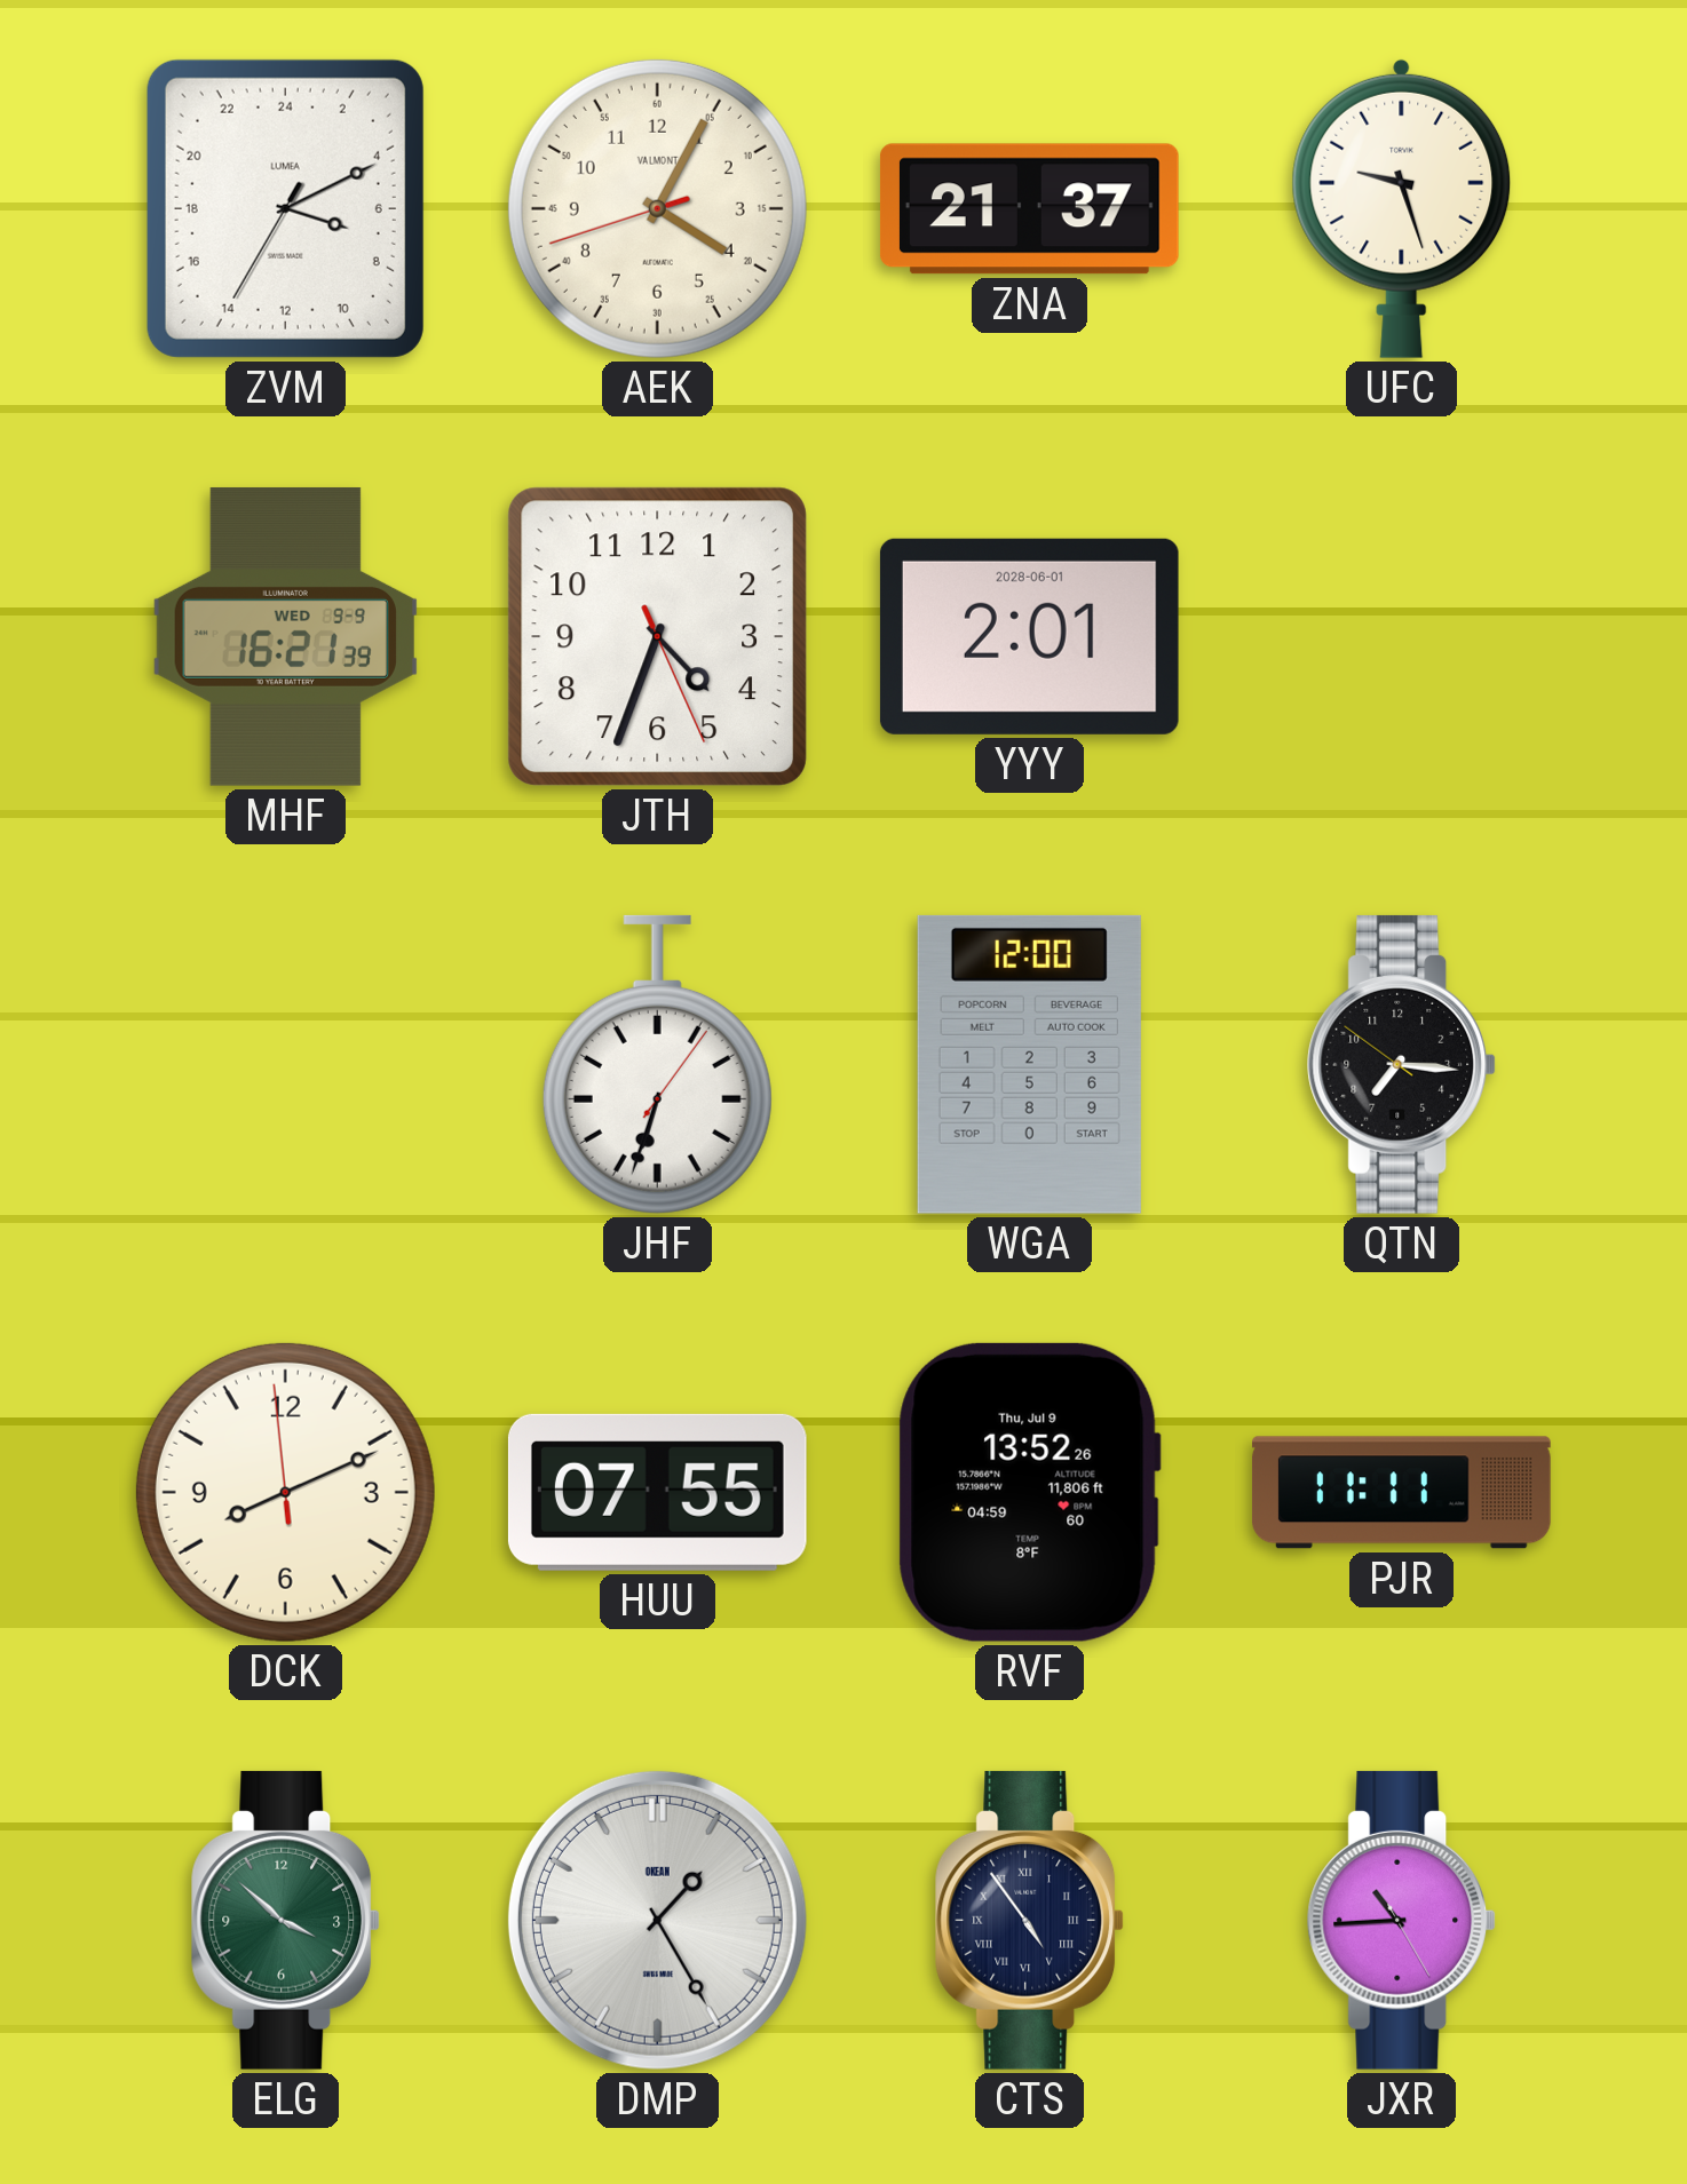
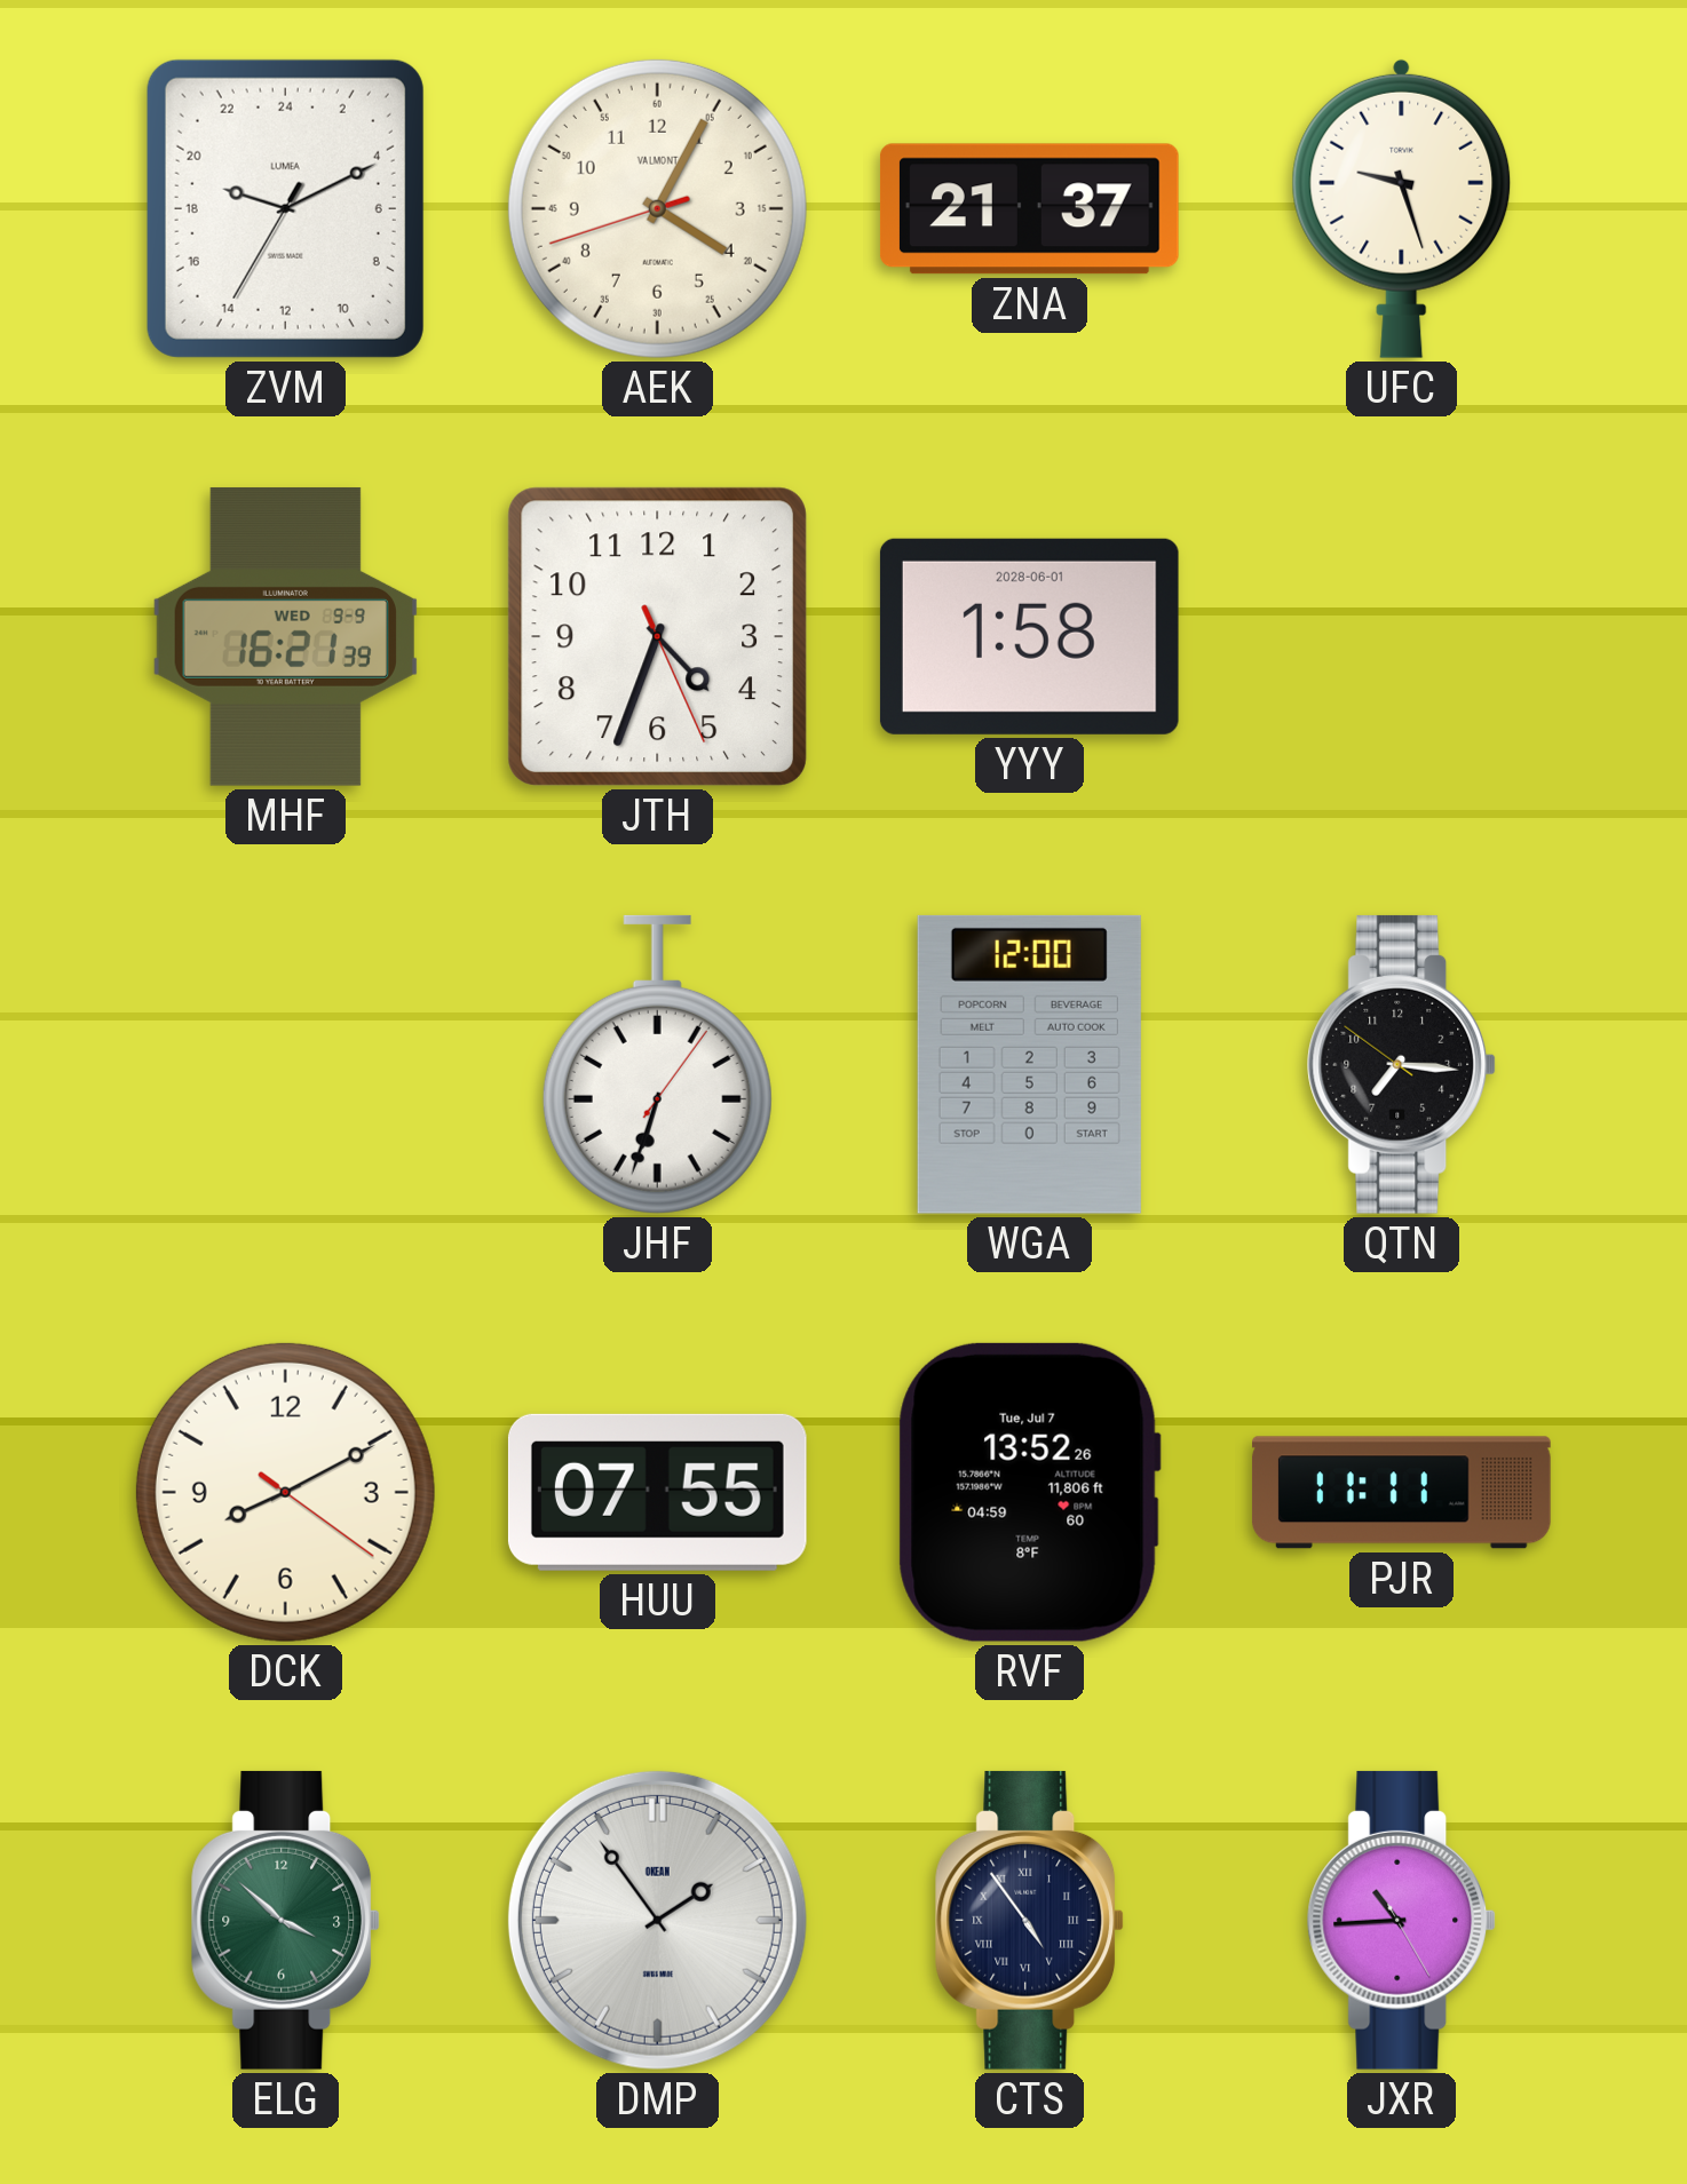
ZVM: 7:10 -> 19:10
YYY: 2:01 -> 1:58
DCK: 8:10:59 -> 8:10:21
RVF date: Thu, Jul 9 -> Tue, Jul 7
DMP: 1:25 -> 1:54
